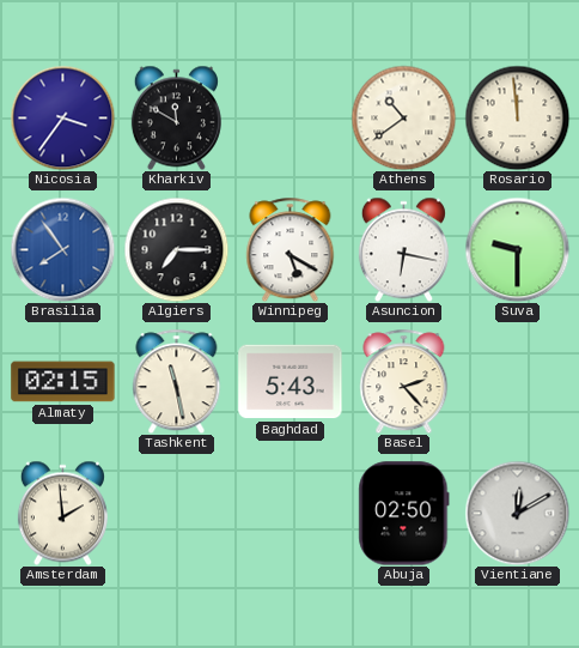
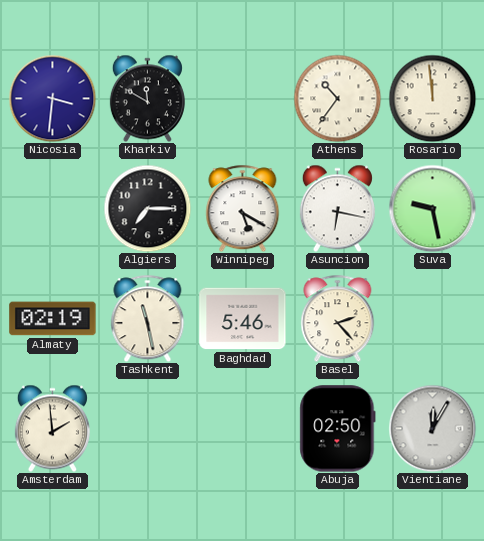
Nicosia: 3:36 -> 3:31
Athens: 10:39 -> 10:36
Brasilia: 7:54 -> none
Suva: 9:30 -> 9:28
Almaty: 02:15 -> 02:19
Baghdad: 5:43 -> 5:46
Vientiane: 12:10 -> 12:05
